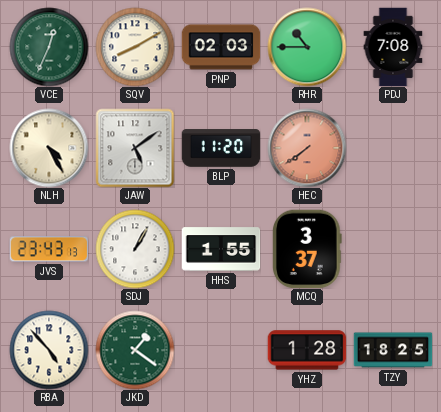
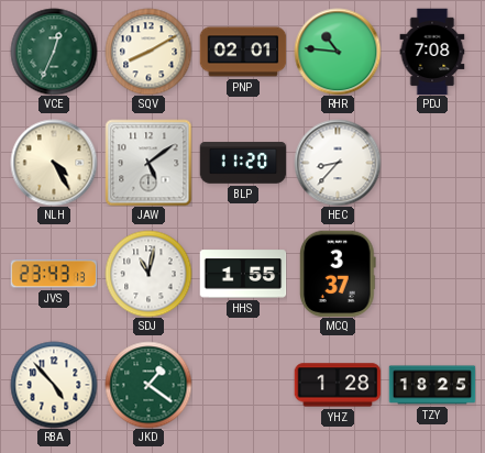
PNP: 02:03 -> 02:01
RHR: 10:45 -> 10:46
HEC: 7:39 -> 8:37
HEC dial: salmon -> white
SDJ: 1:05 -> 11:02
